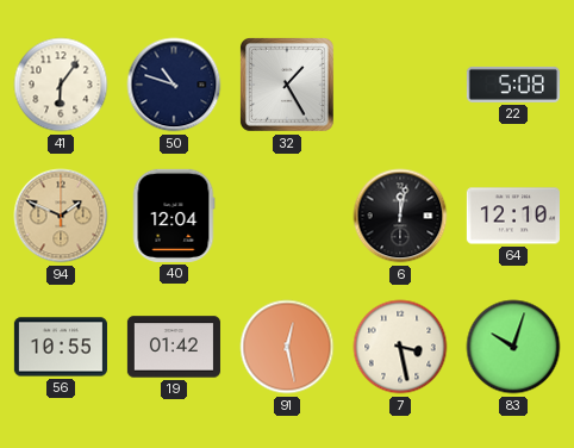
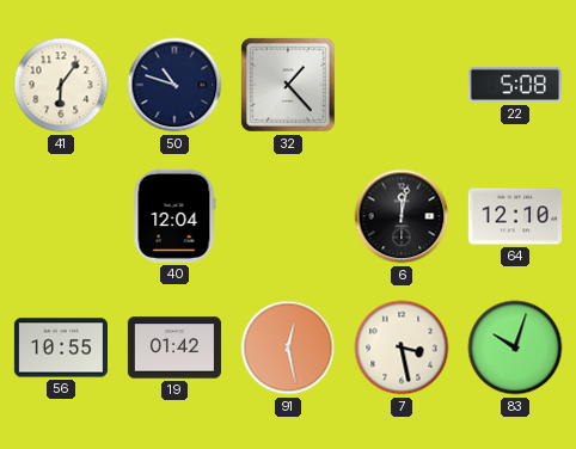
32: 1:25 -> 1:23
94: 1:49 -> none
